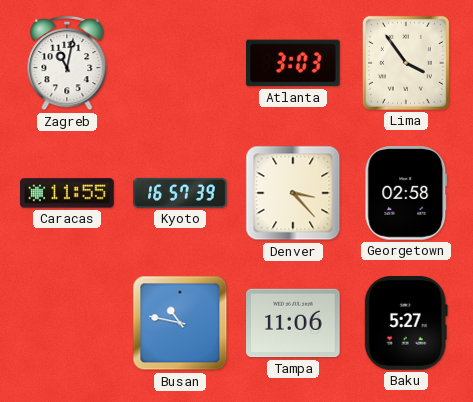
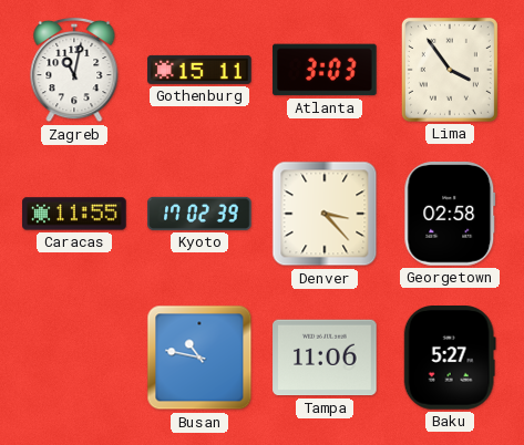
Gothenburg: none -> 15:11
Kyoto: 16:57 -> 17:02
